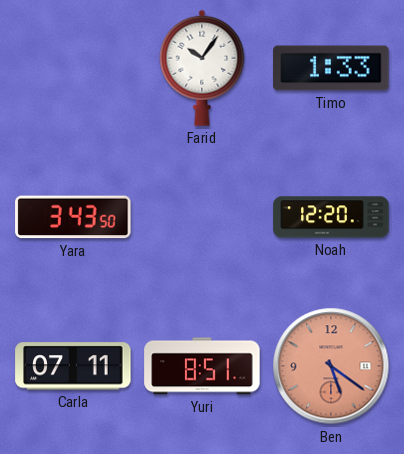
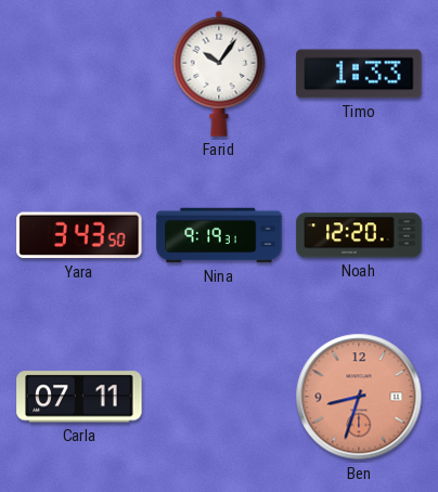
Nina: none -> 9:19
Yuri: 8:51 -> none
Ben: 5:21 -> 8:33
